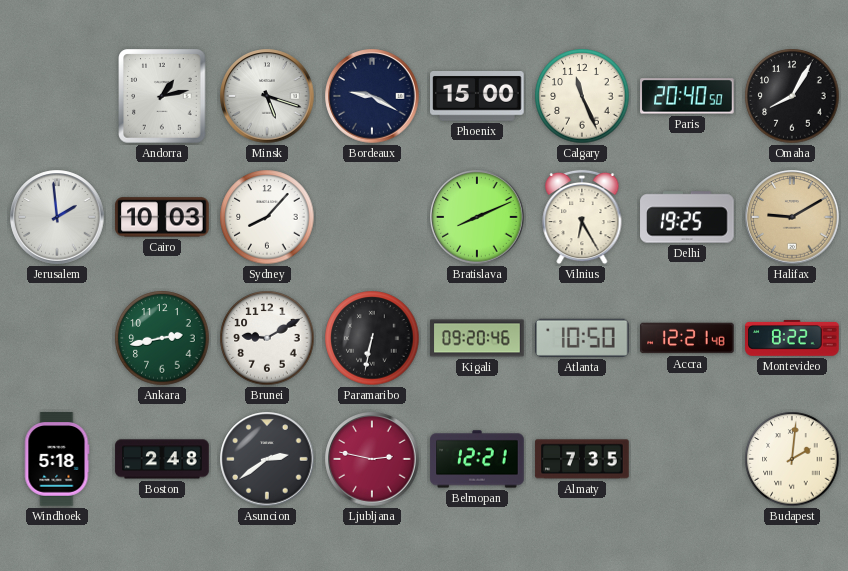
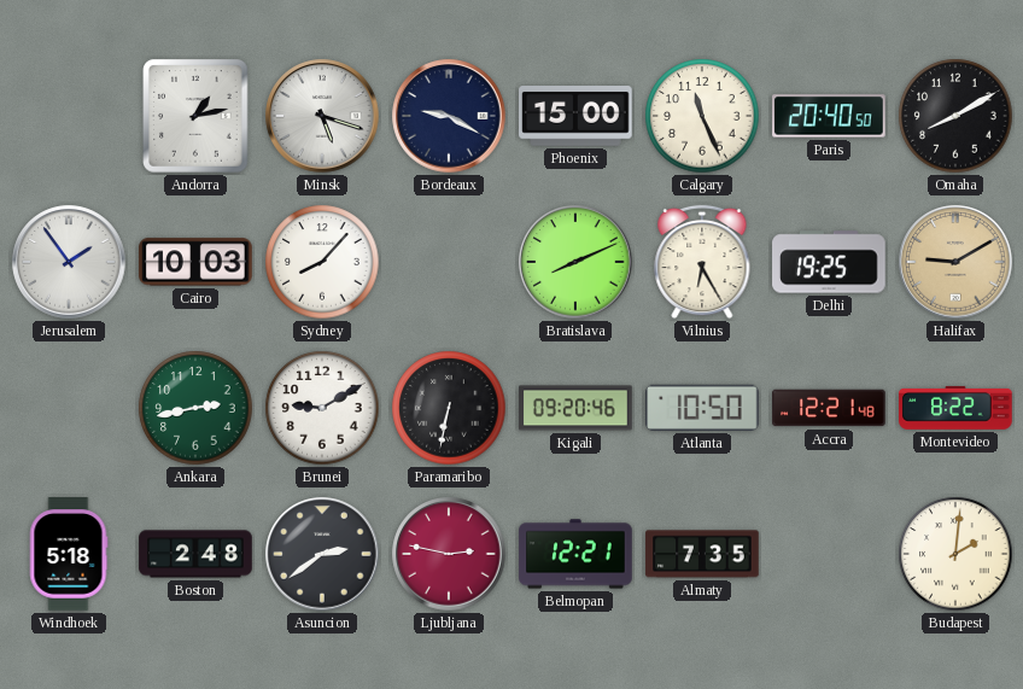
Omaha: 8:05 -> 8:10
Jerusalem: 1:59 -> 1:54
